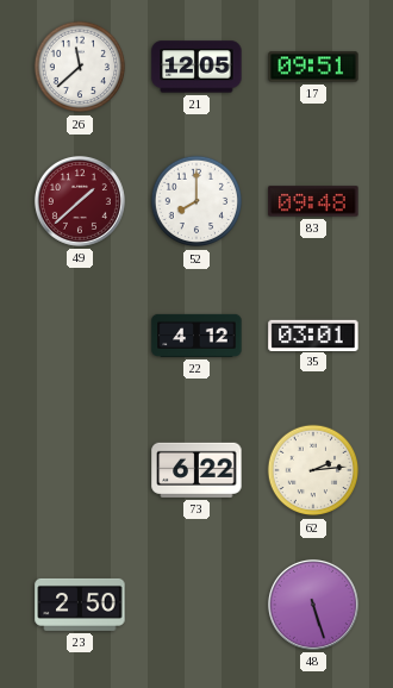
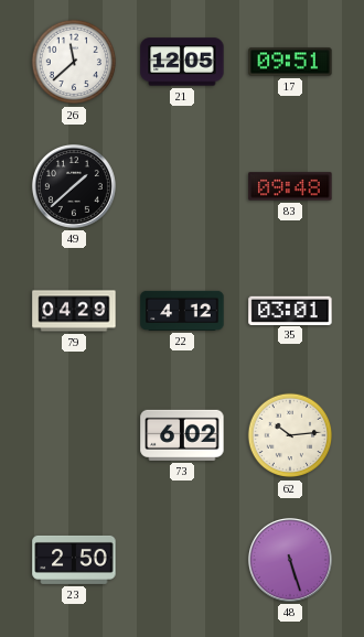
49 dial: burgundy -> black
52: 8:00 -> none
79: none -> 04:29
73: 6:22 -> 6:02
62: 2:14 -> 10:14
